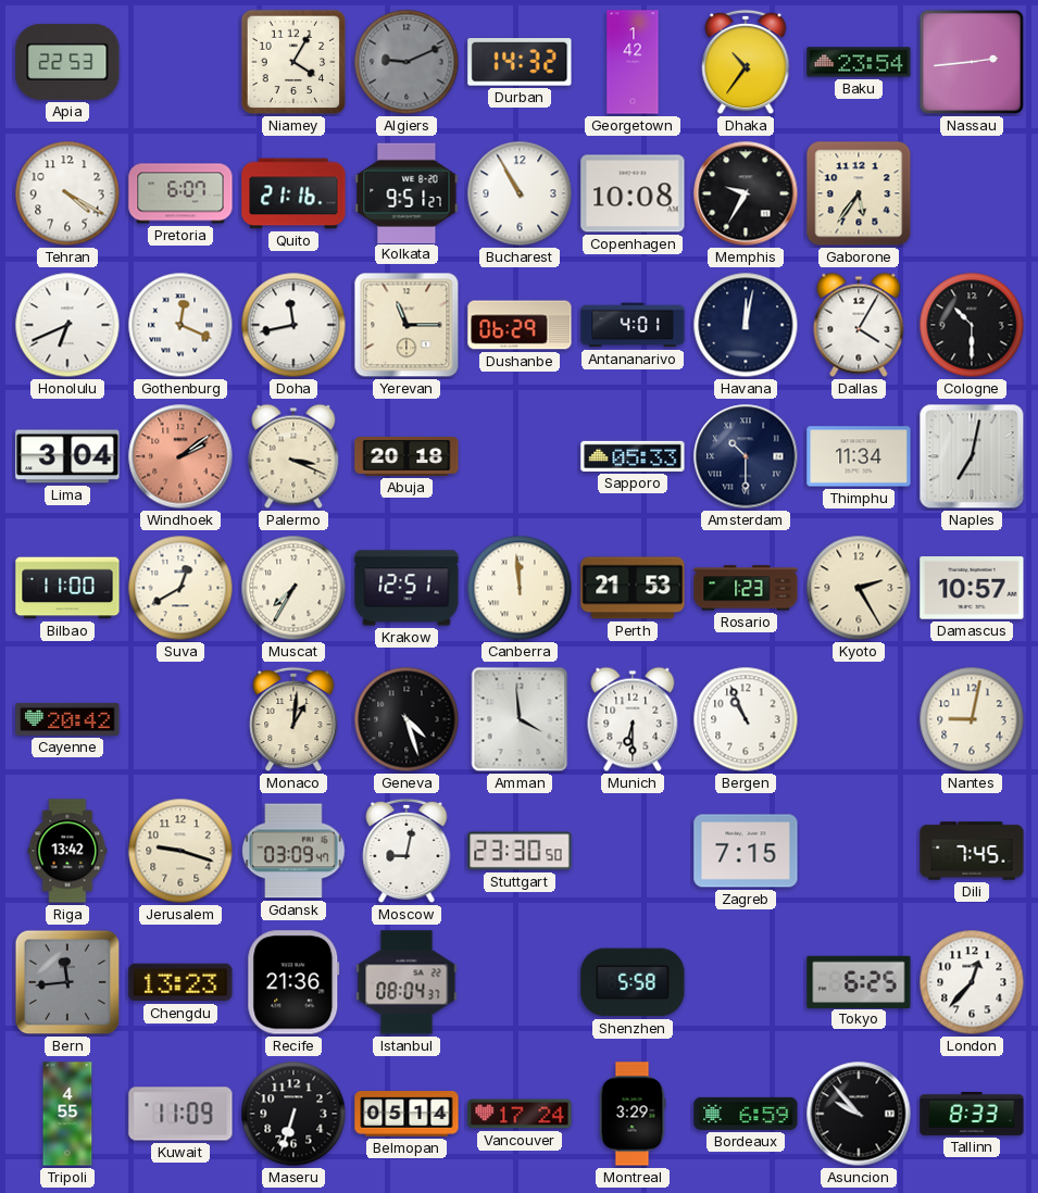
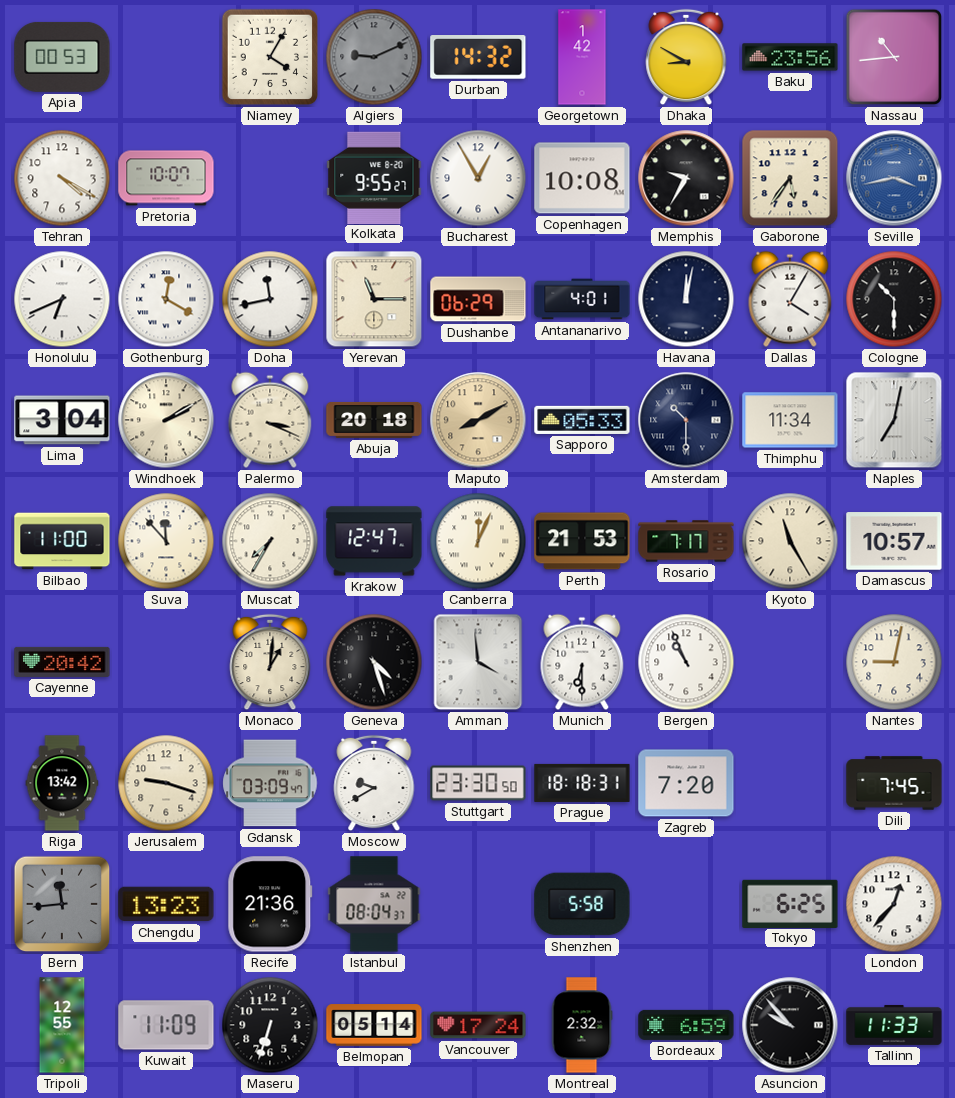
Apia: 22:53 -> 00:53
Dhaka: 10:36 -> 8:50
Baku: 23:54 -> 23:56
Nassau: 2:44 -> 10:44
Pretoria: 6:07 -> 10:07
Quito: 21:16 -> none
Kolkata: 9:51 -> 9:55
Bucharest: 10:55 -> 12:55
Seville: none -> 3:43
Gothenburg: 12:19 -> 12:20
Windhoek: 2:09 -> 2:10
Windhoek dial: salmon -> cream
Maputo: none -> 8:10
Suva: 12:40 -> 11:53
Krakow: 12:51 -> 12:47
Canberra: 11:59 -> 12:04
Rosario: 1:23 -> 7:17
Kyoto: 2:25 -> 11:25
Moscow: 9:02 -> 9:40
Prague: none -> 18:18
Zagreb: 7:15 -> 7:20
Tripoli: 4:55 -> 12:55
Montreal: 3:29 -> 2:32
Tallinn: 8:33 -> 11:33
